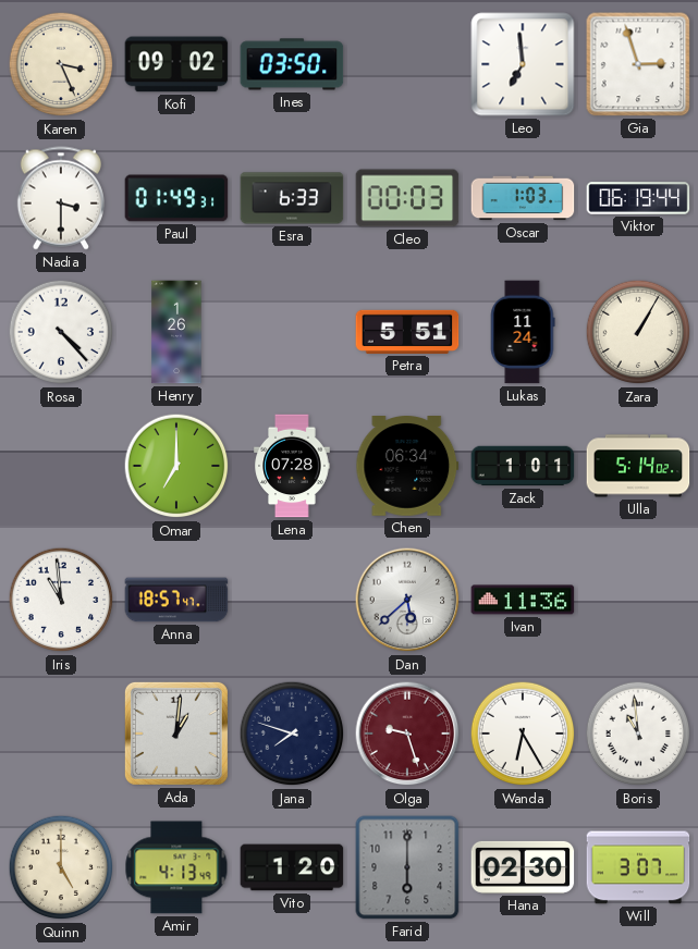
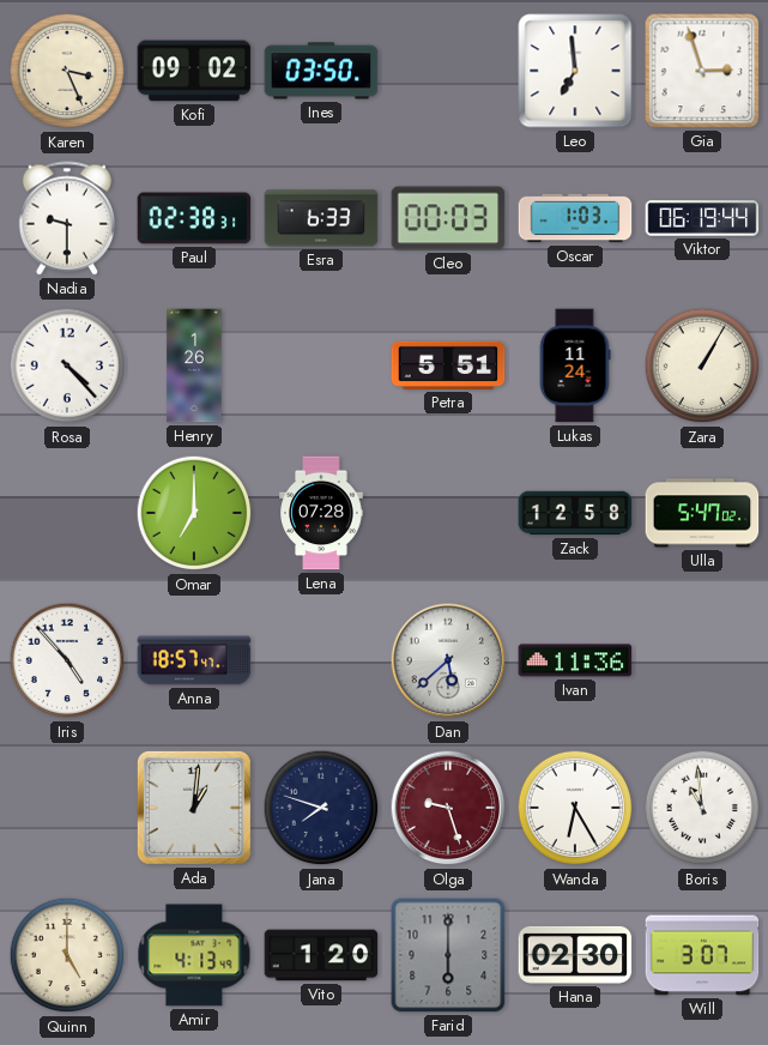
Nadia: 3:30 -> 9:30
Paul: 01:49 -> 02:38
Chen: 06:34 -> none
Zack: 1:01 -> 12:58
Ulla: 5:14 -> 5:47
Iris: 10:59 -> 4:53
